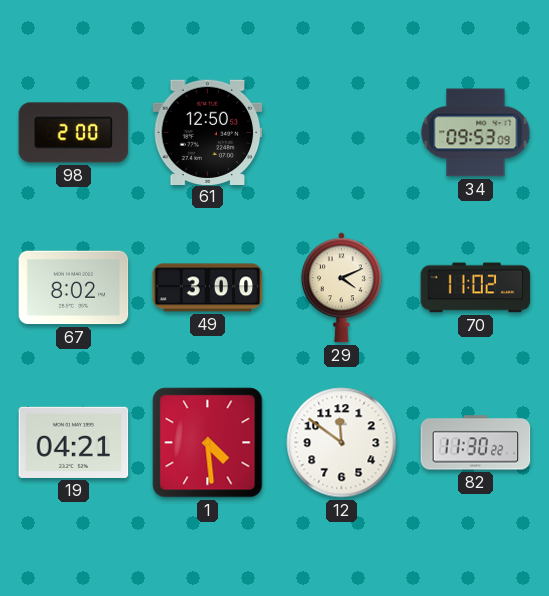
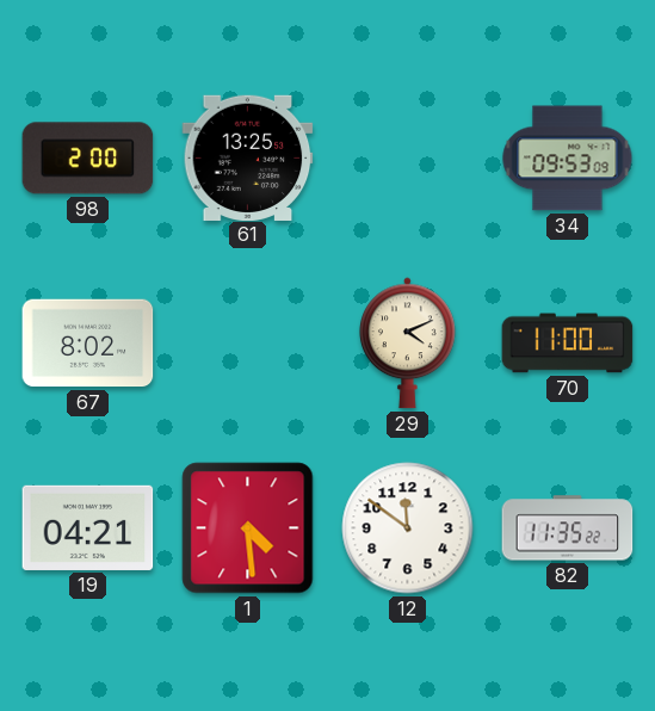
61: 12:50 -> 13:25
49: 3:00 -> none
70: 11:02 -> 11:00
82: 11:30 -> 11:35
